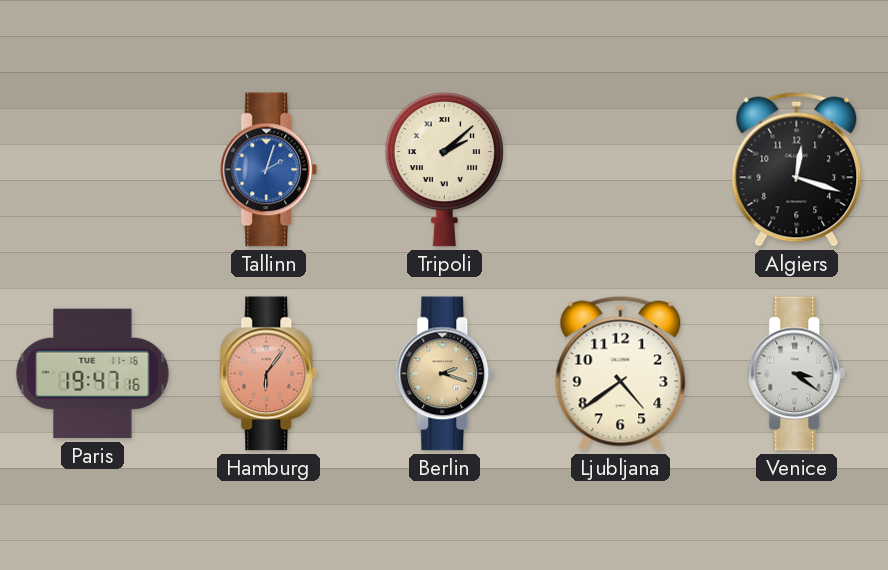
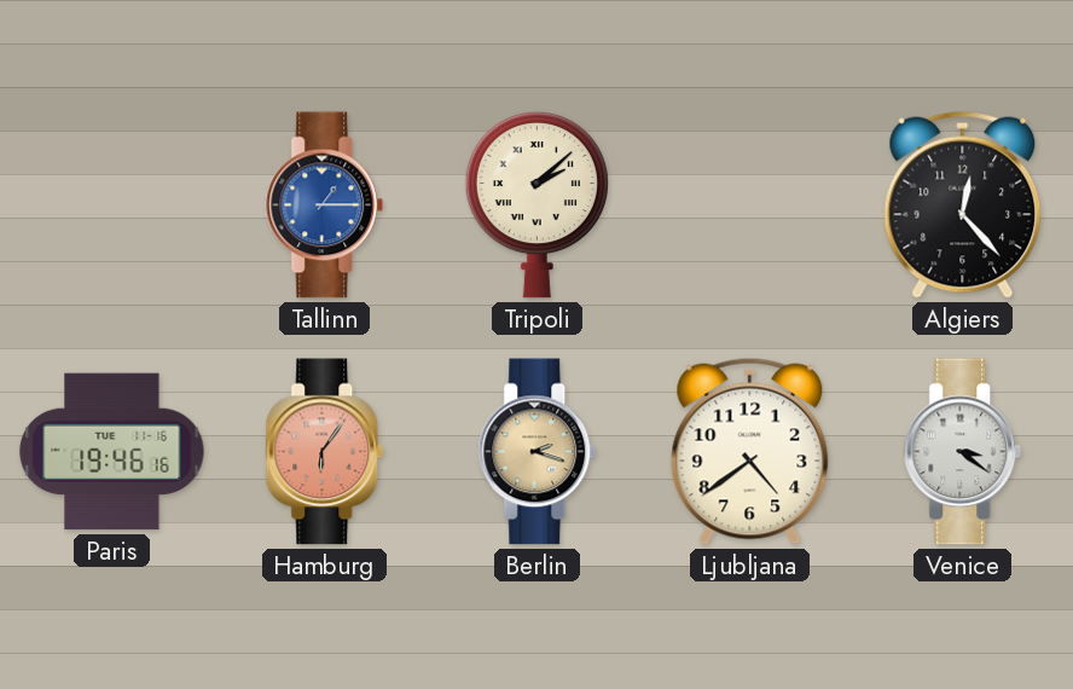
Tallinn: 2:03 -> 1:15
Algiers: 12:18 -> 12:23
Paris: 19:47 -> 19:46
